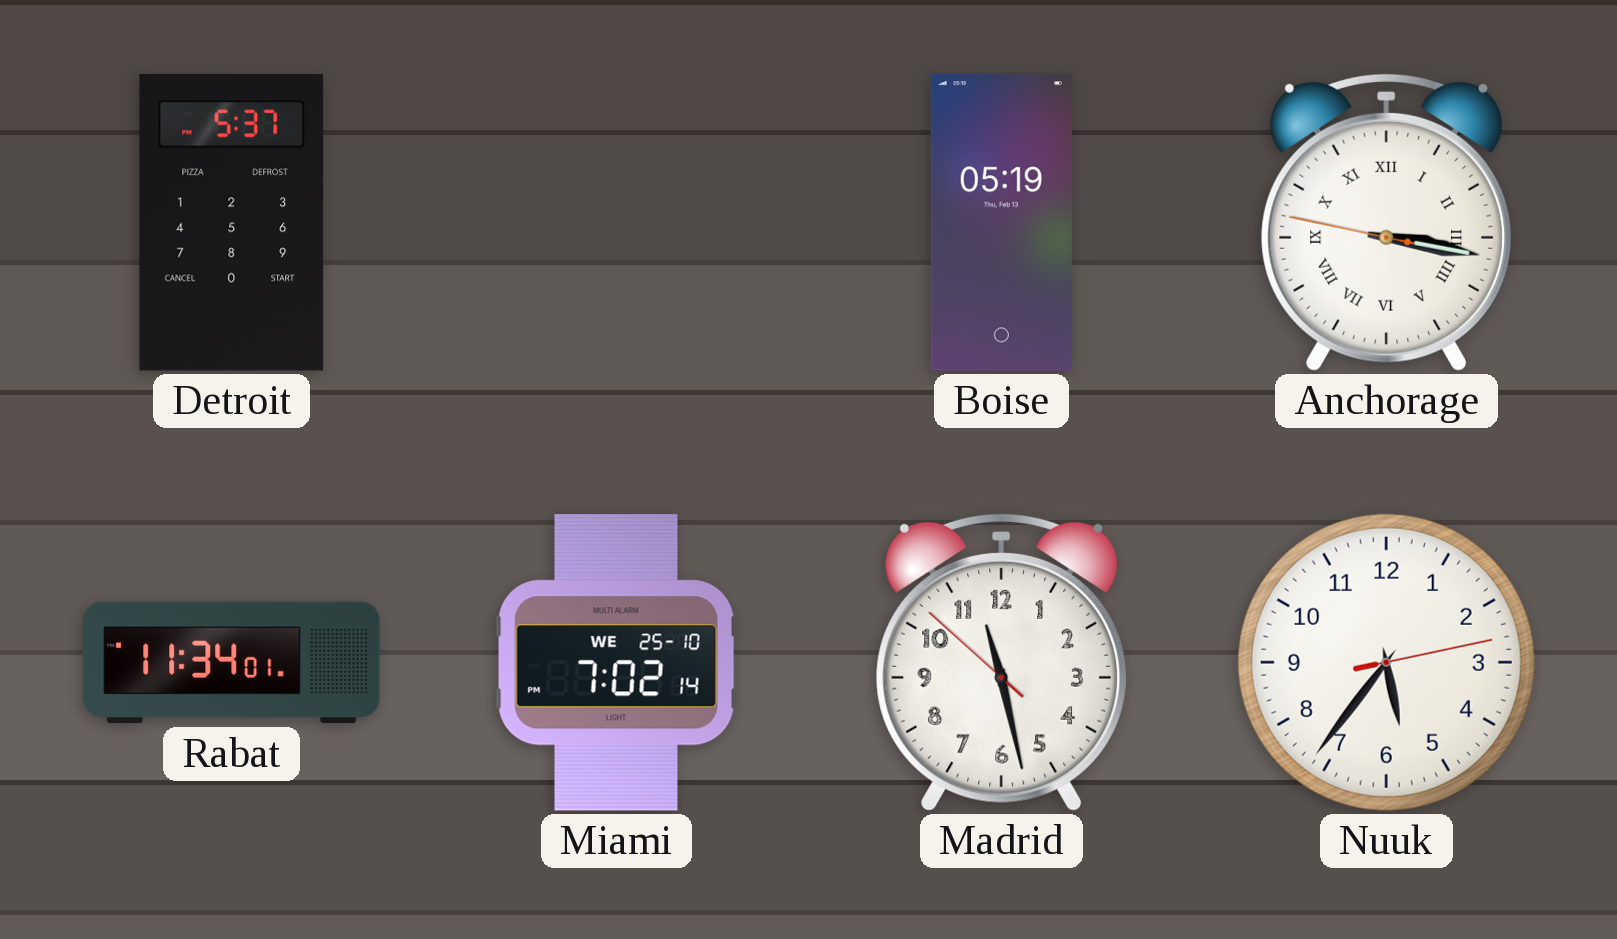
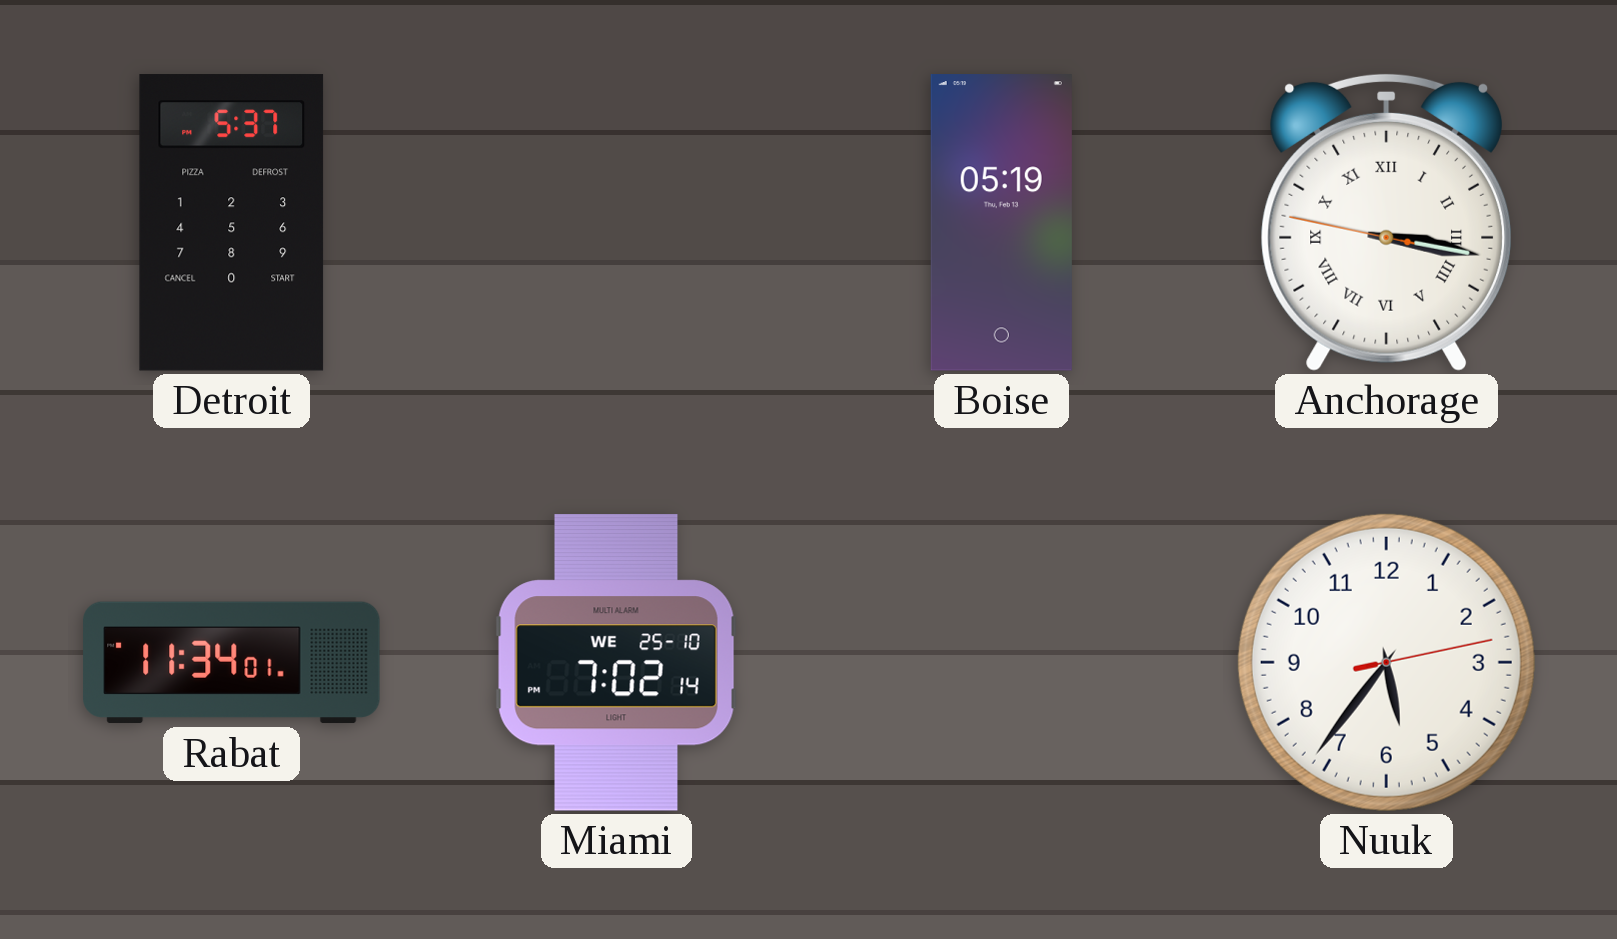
Madrid: 11:27 -> none
